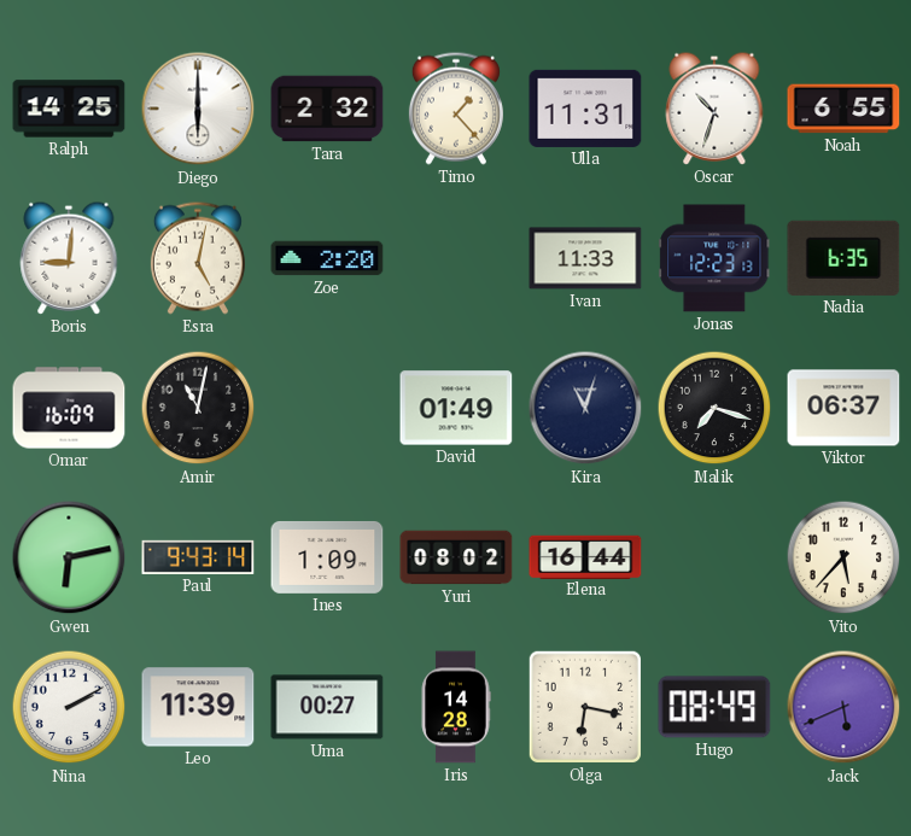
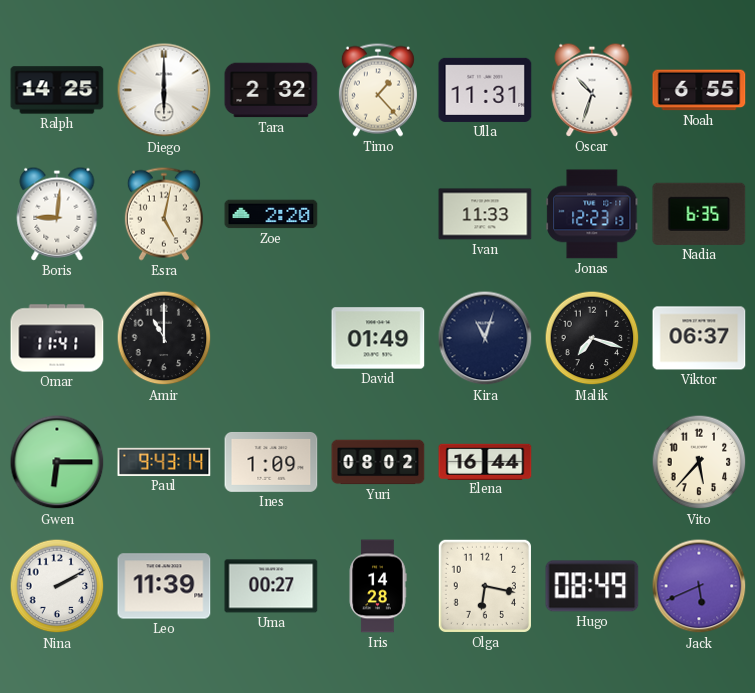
Omar: 16:09 -> 11:41
Amir: 11:02 -> 11:00
Gwen: 6:13 -> 6:15
